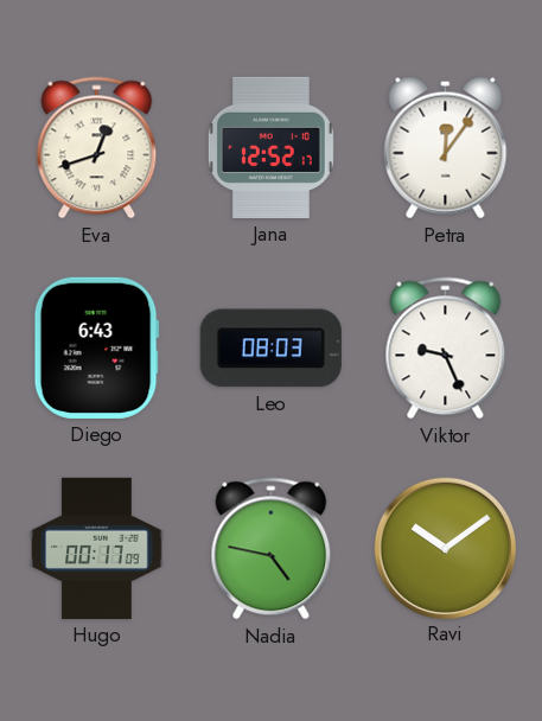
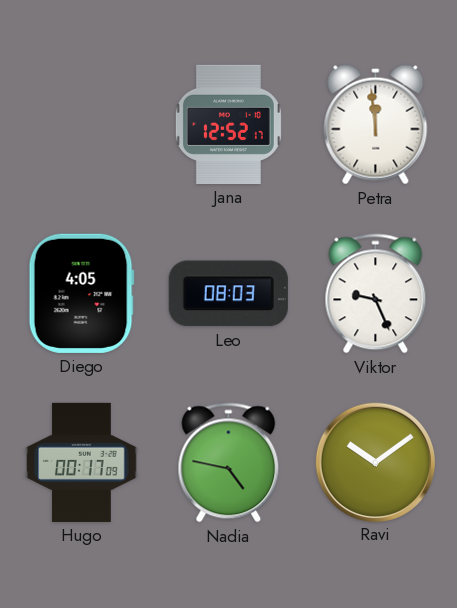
Eva: 12:42 -> none
Petra: 12:06 -> 11:59
Diego: 6:43 -> 4:05
